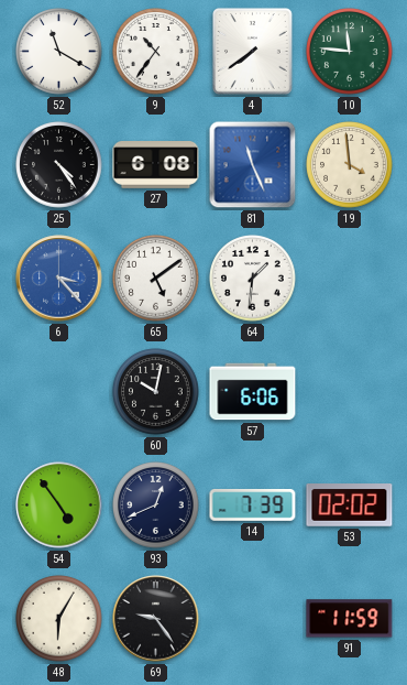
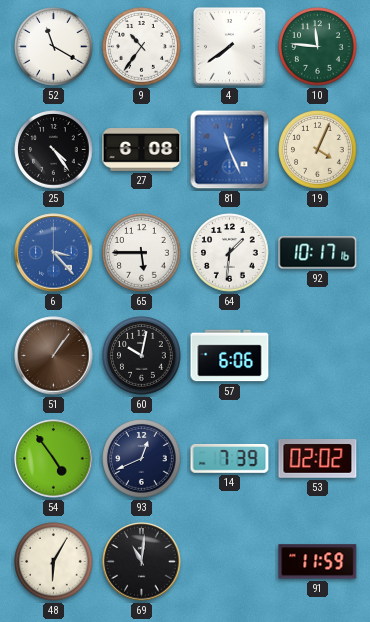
19: 3:59 -> 4:04
65: 5:09 -> 5:45
92: none -> 10:17
51: none -> 1:06
69: 9:24 -> 11:01
